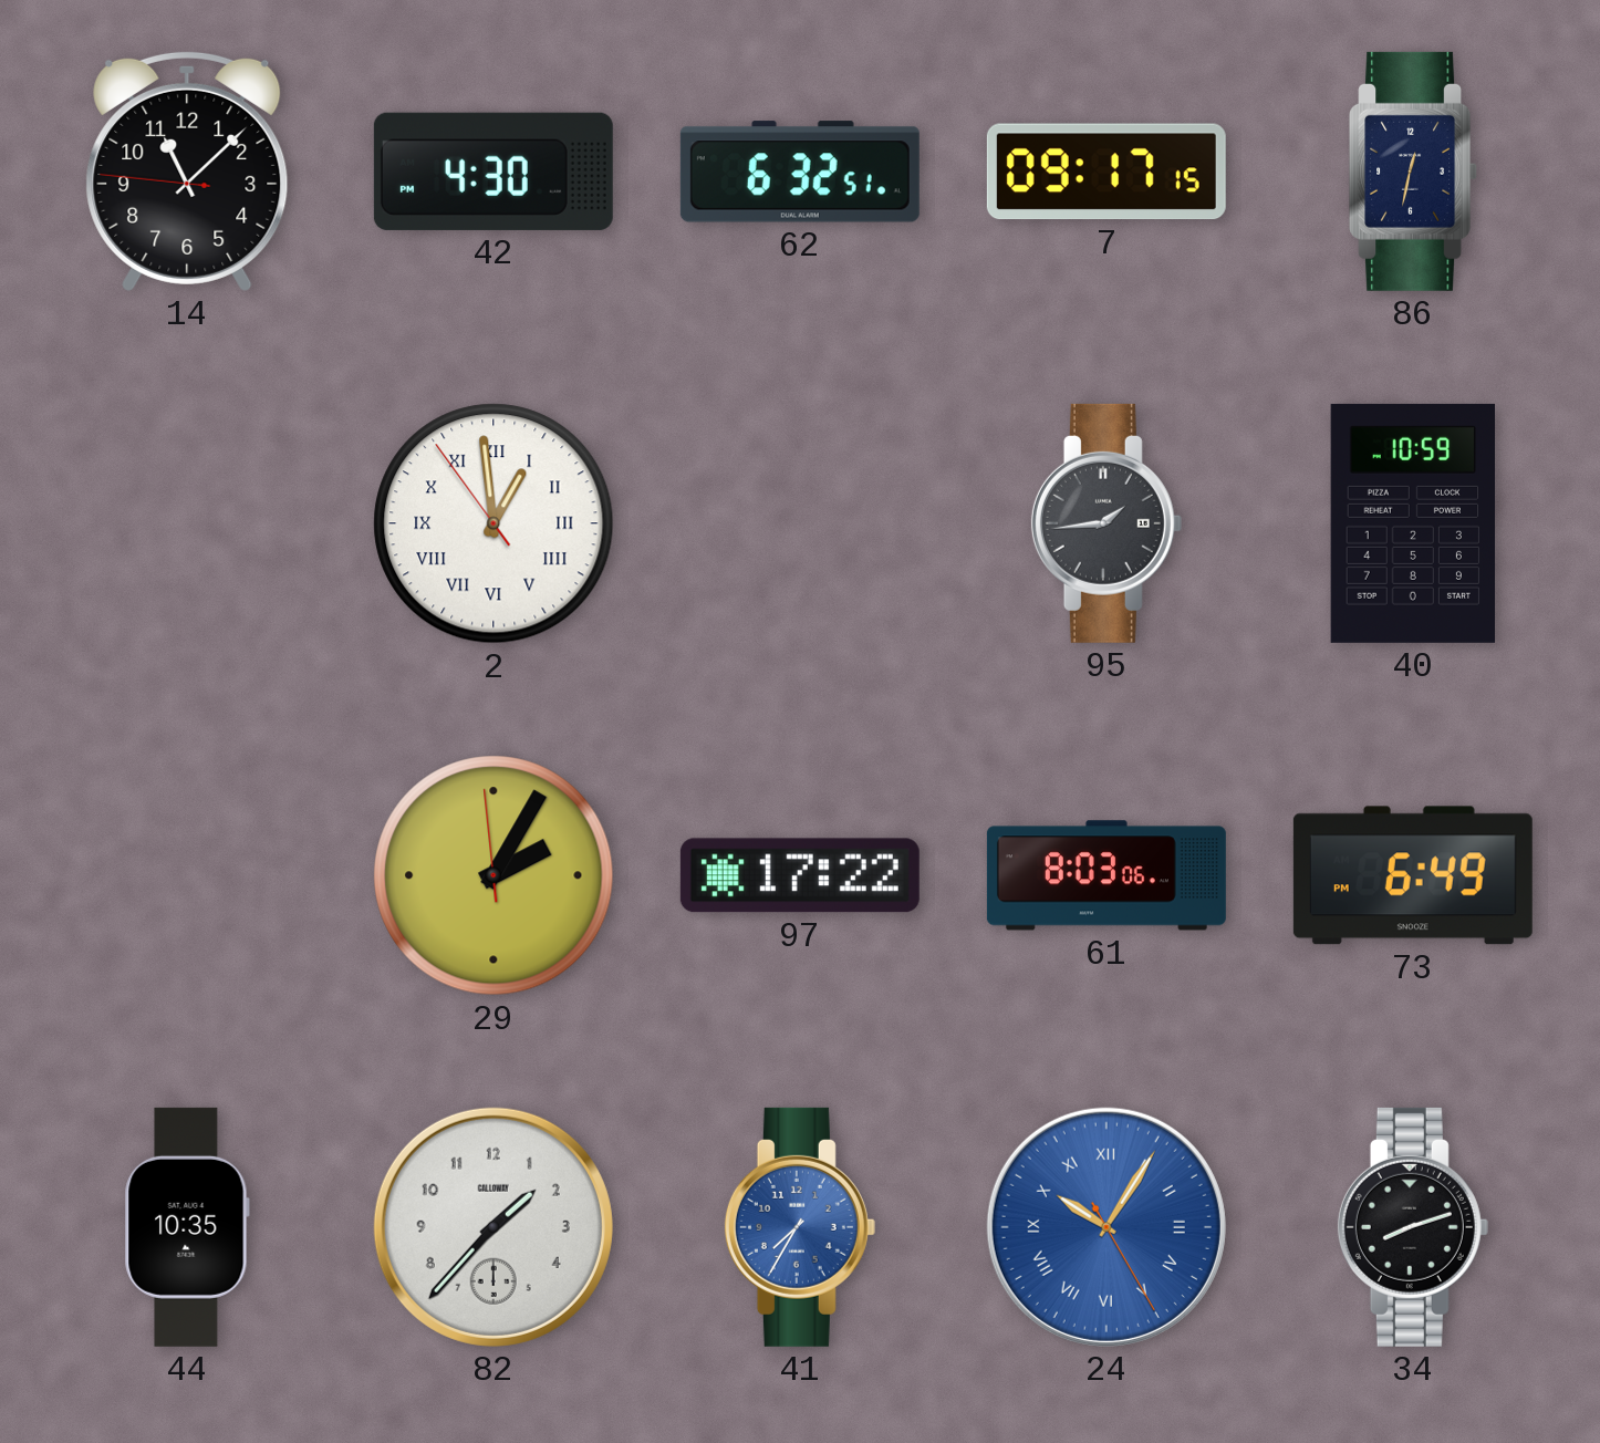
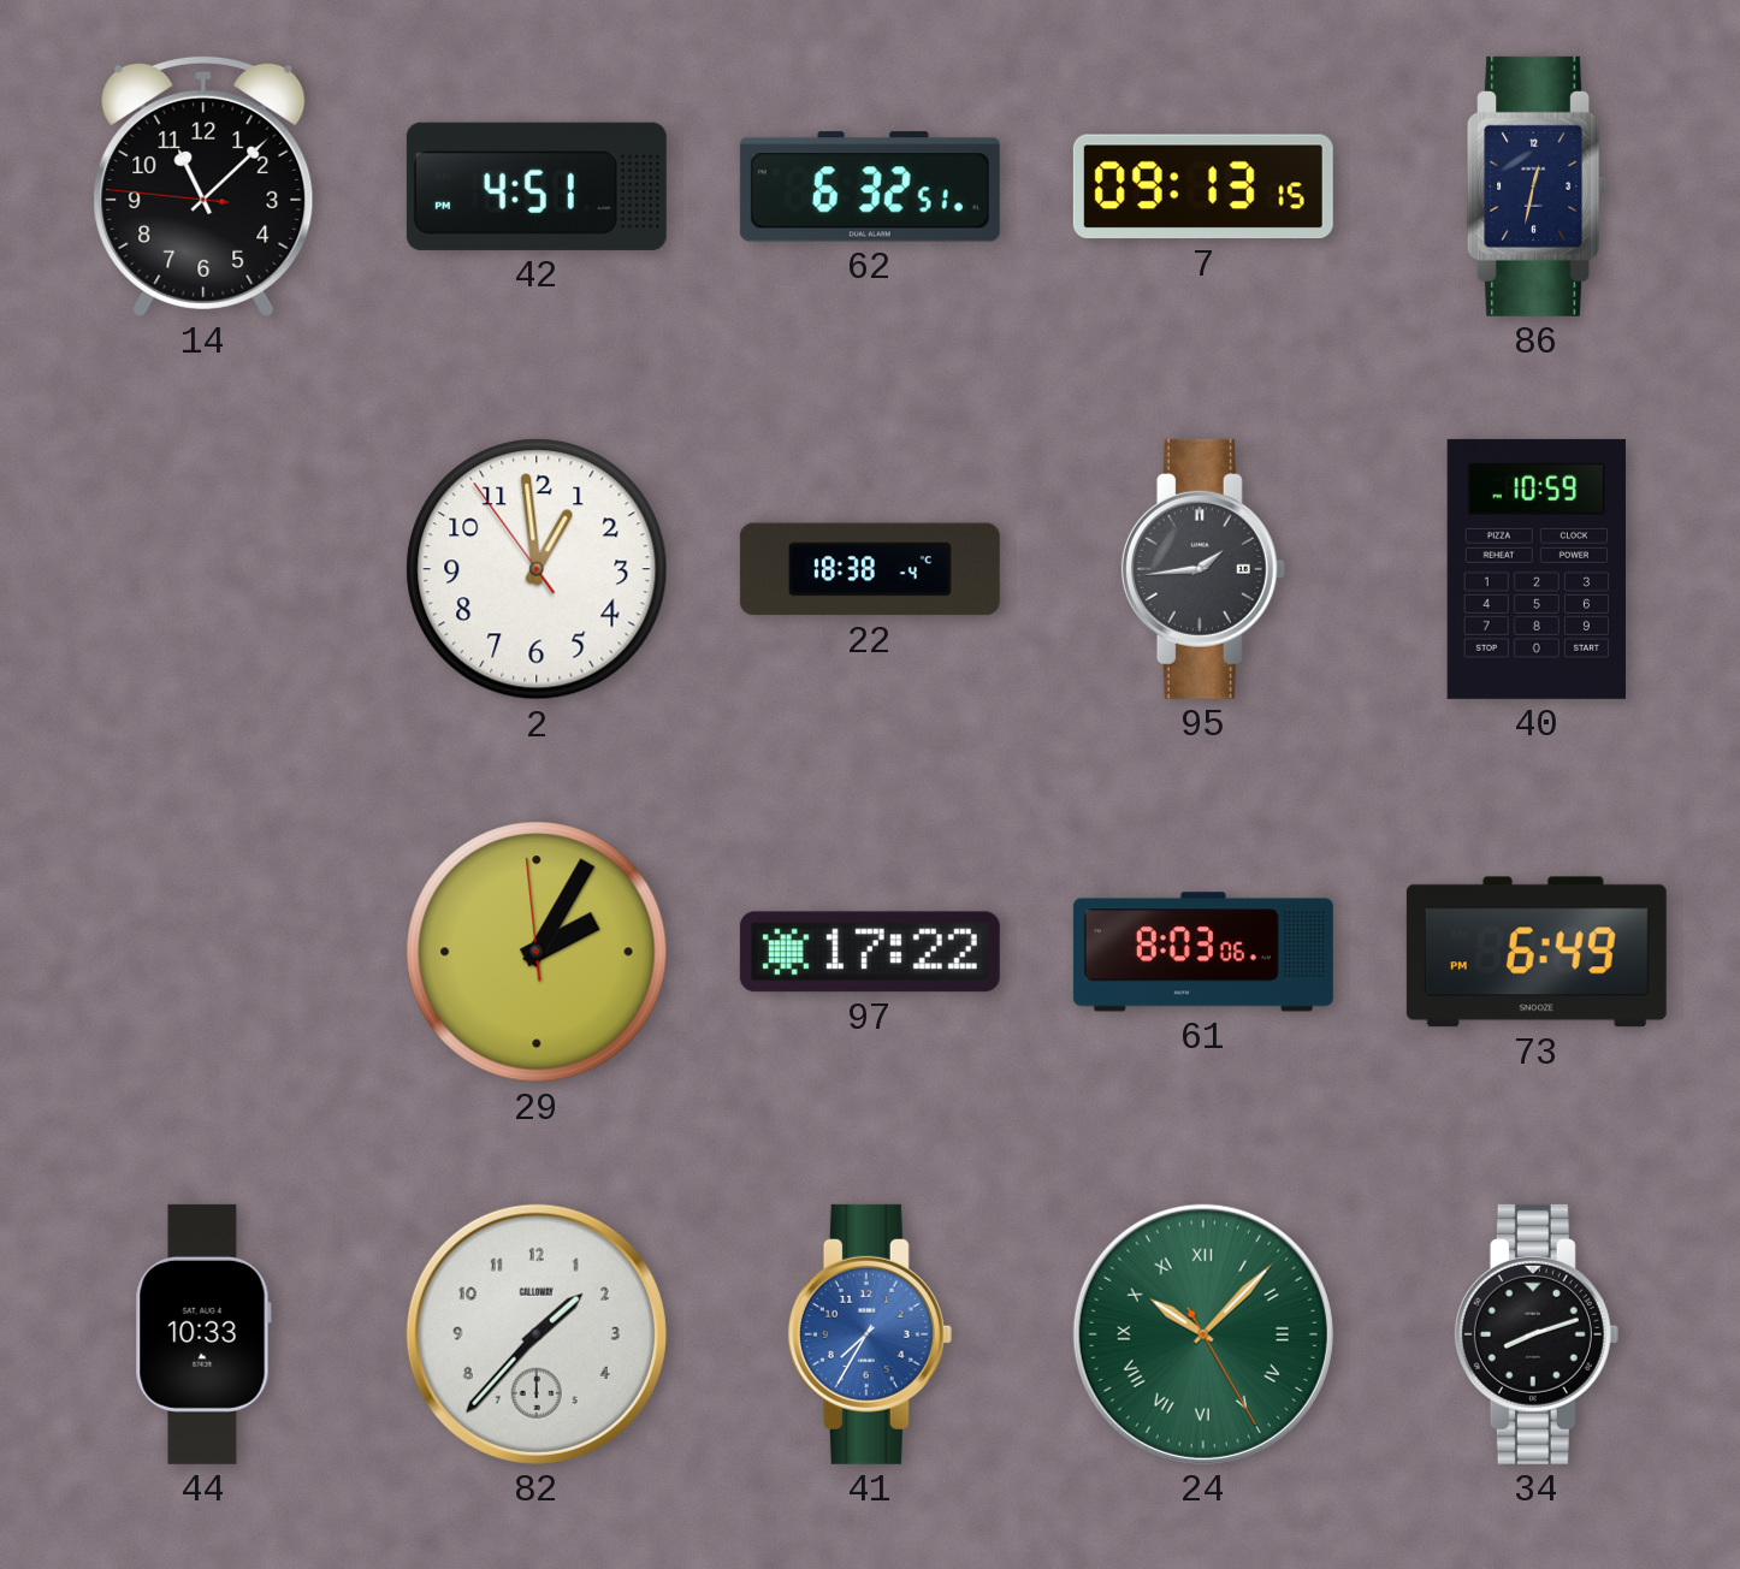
42: 4:30 -> 4:51
7: 09:17 -> 09:13
2 numerals: Roman -> Arabic
22: none -> 18:38
44: 10:35 -> 10:33
24: 10:05 -> 10:07
24 dial: blue -> green
